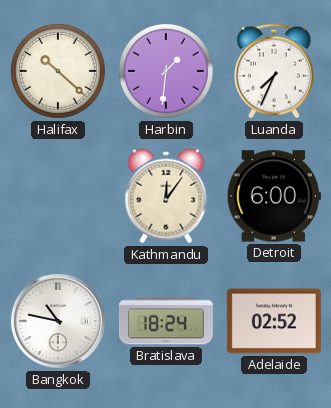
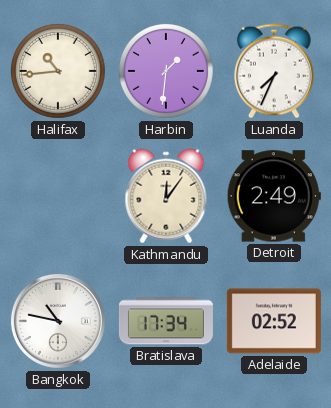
Halifax: 10:22 -> 10:44
Detroit: 6:00 -> 2:49
Bratislava: 18:24 -> 17:34
